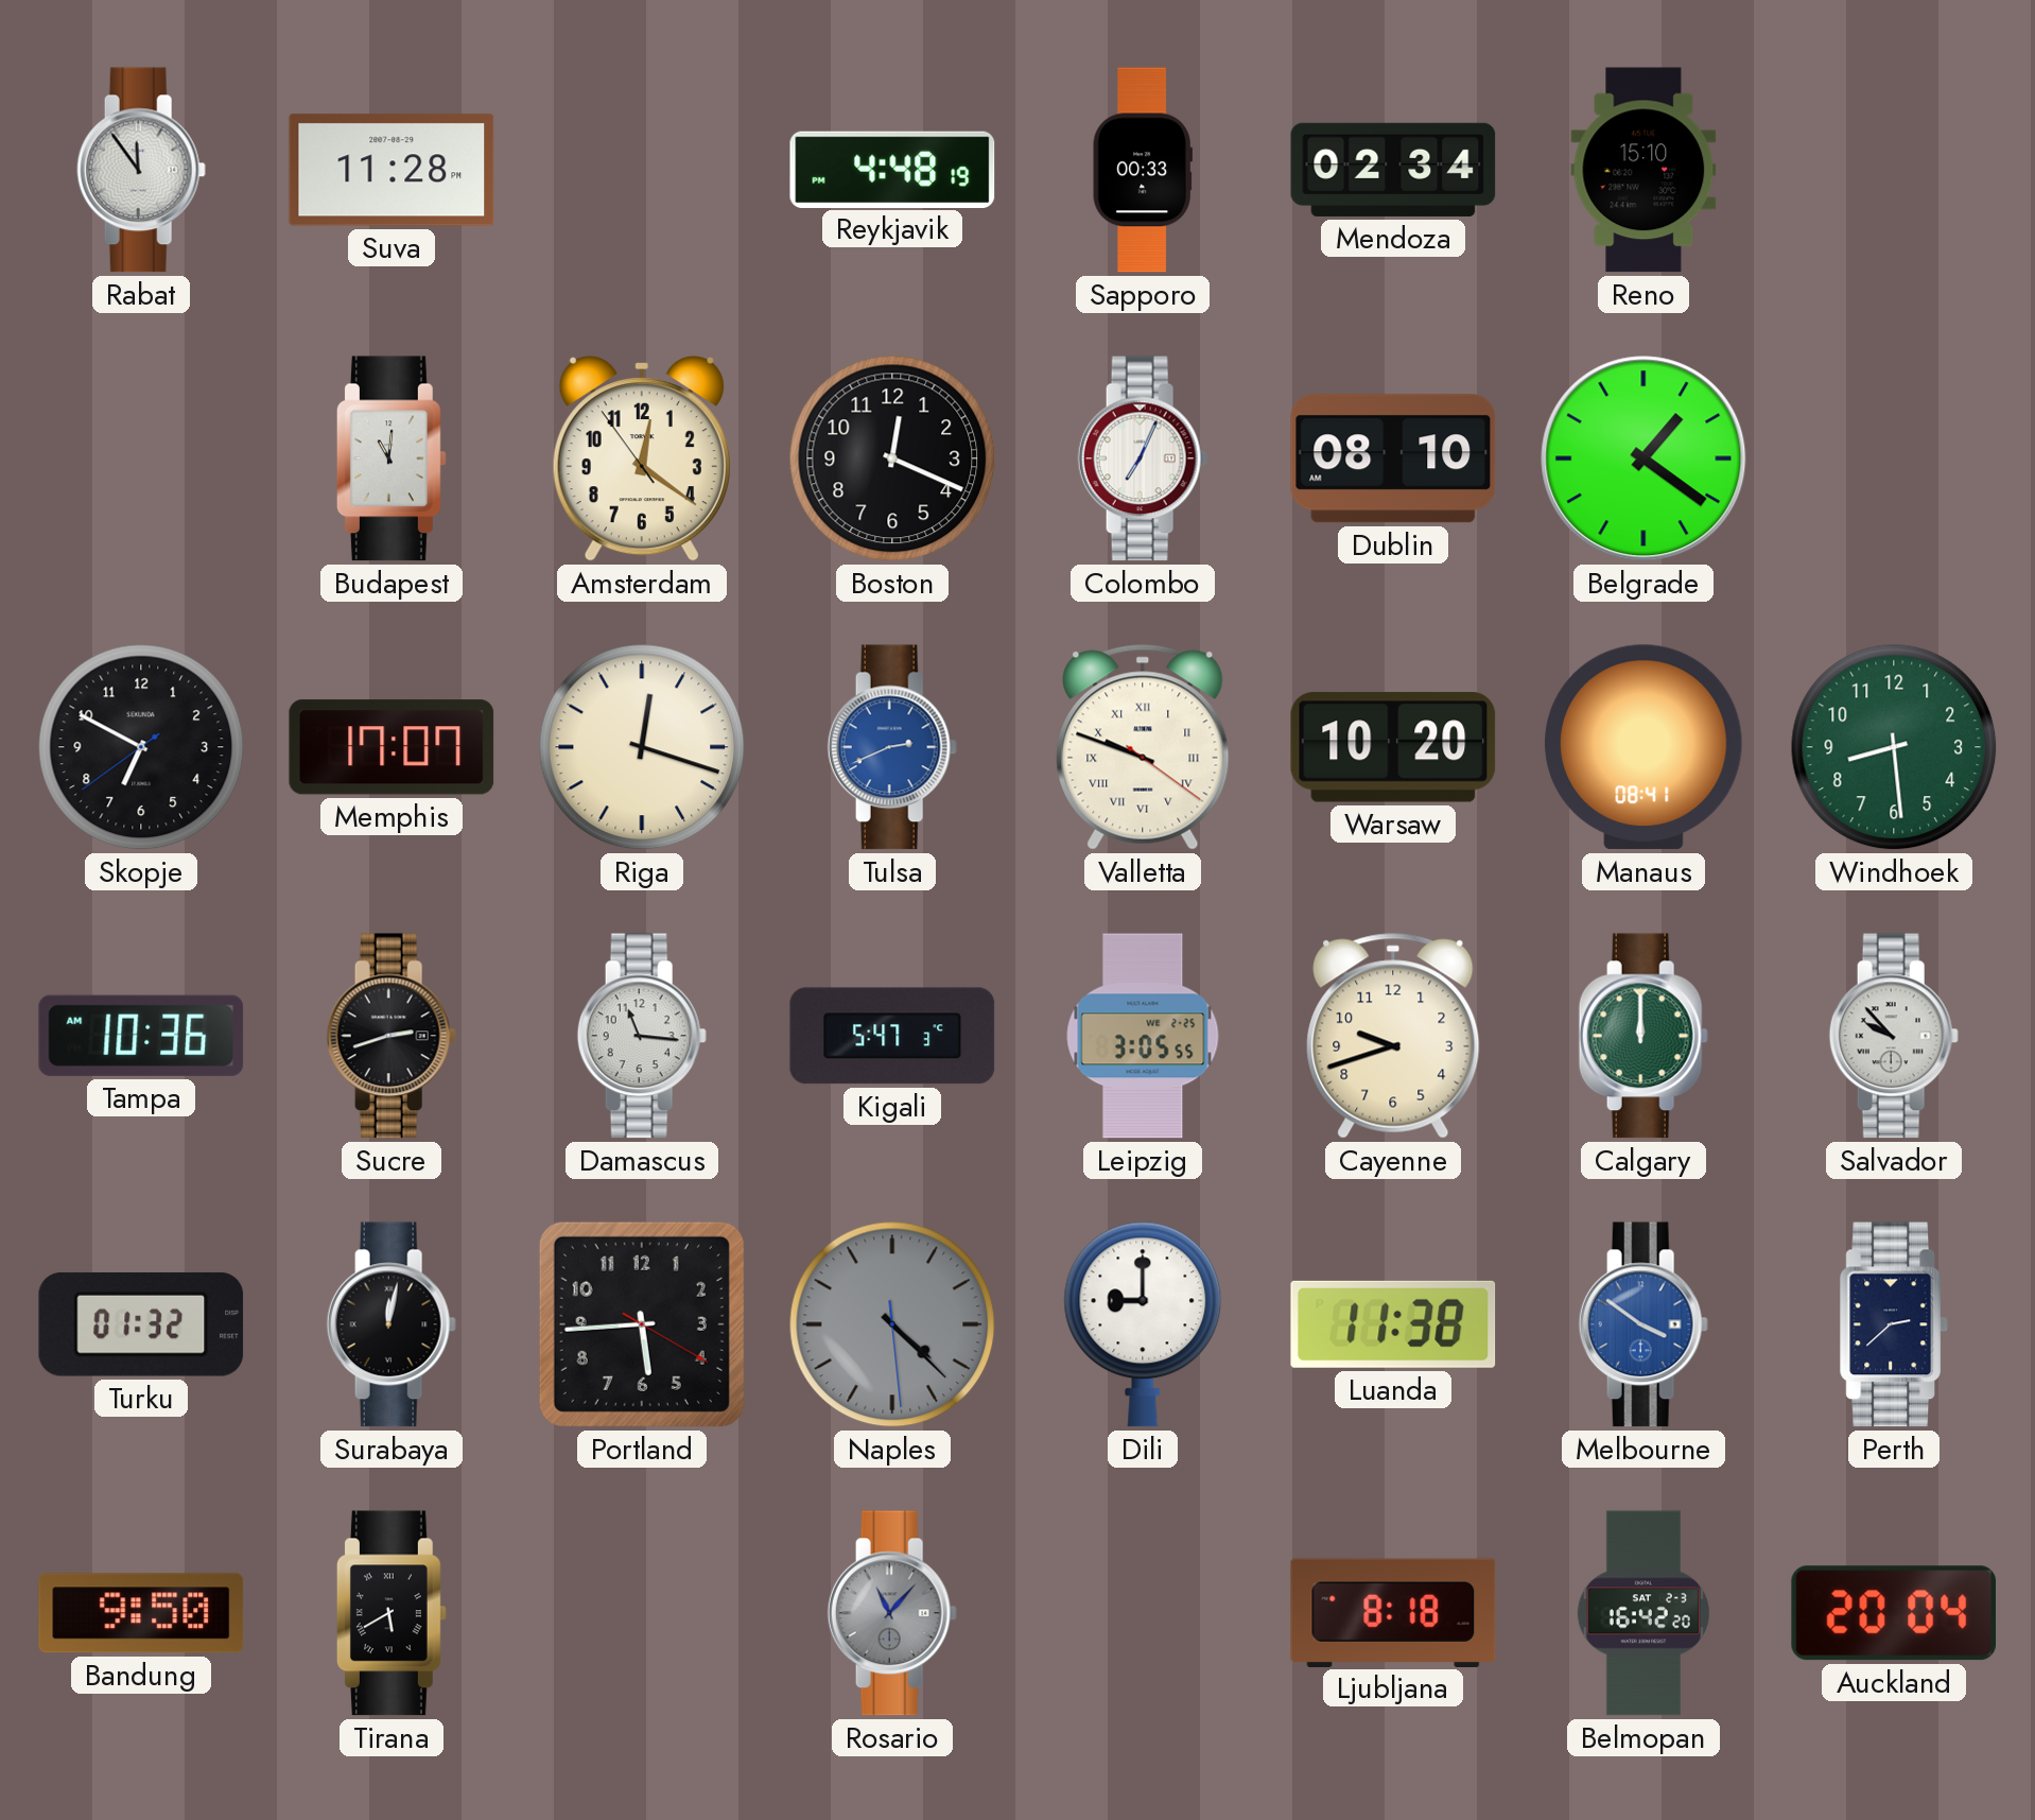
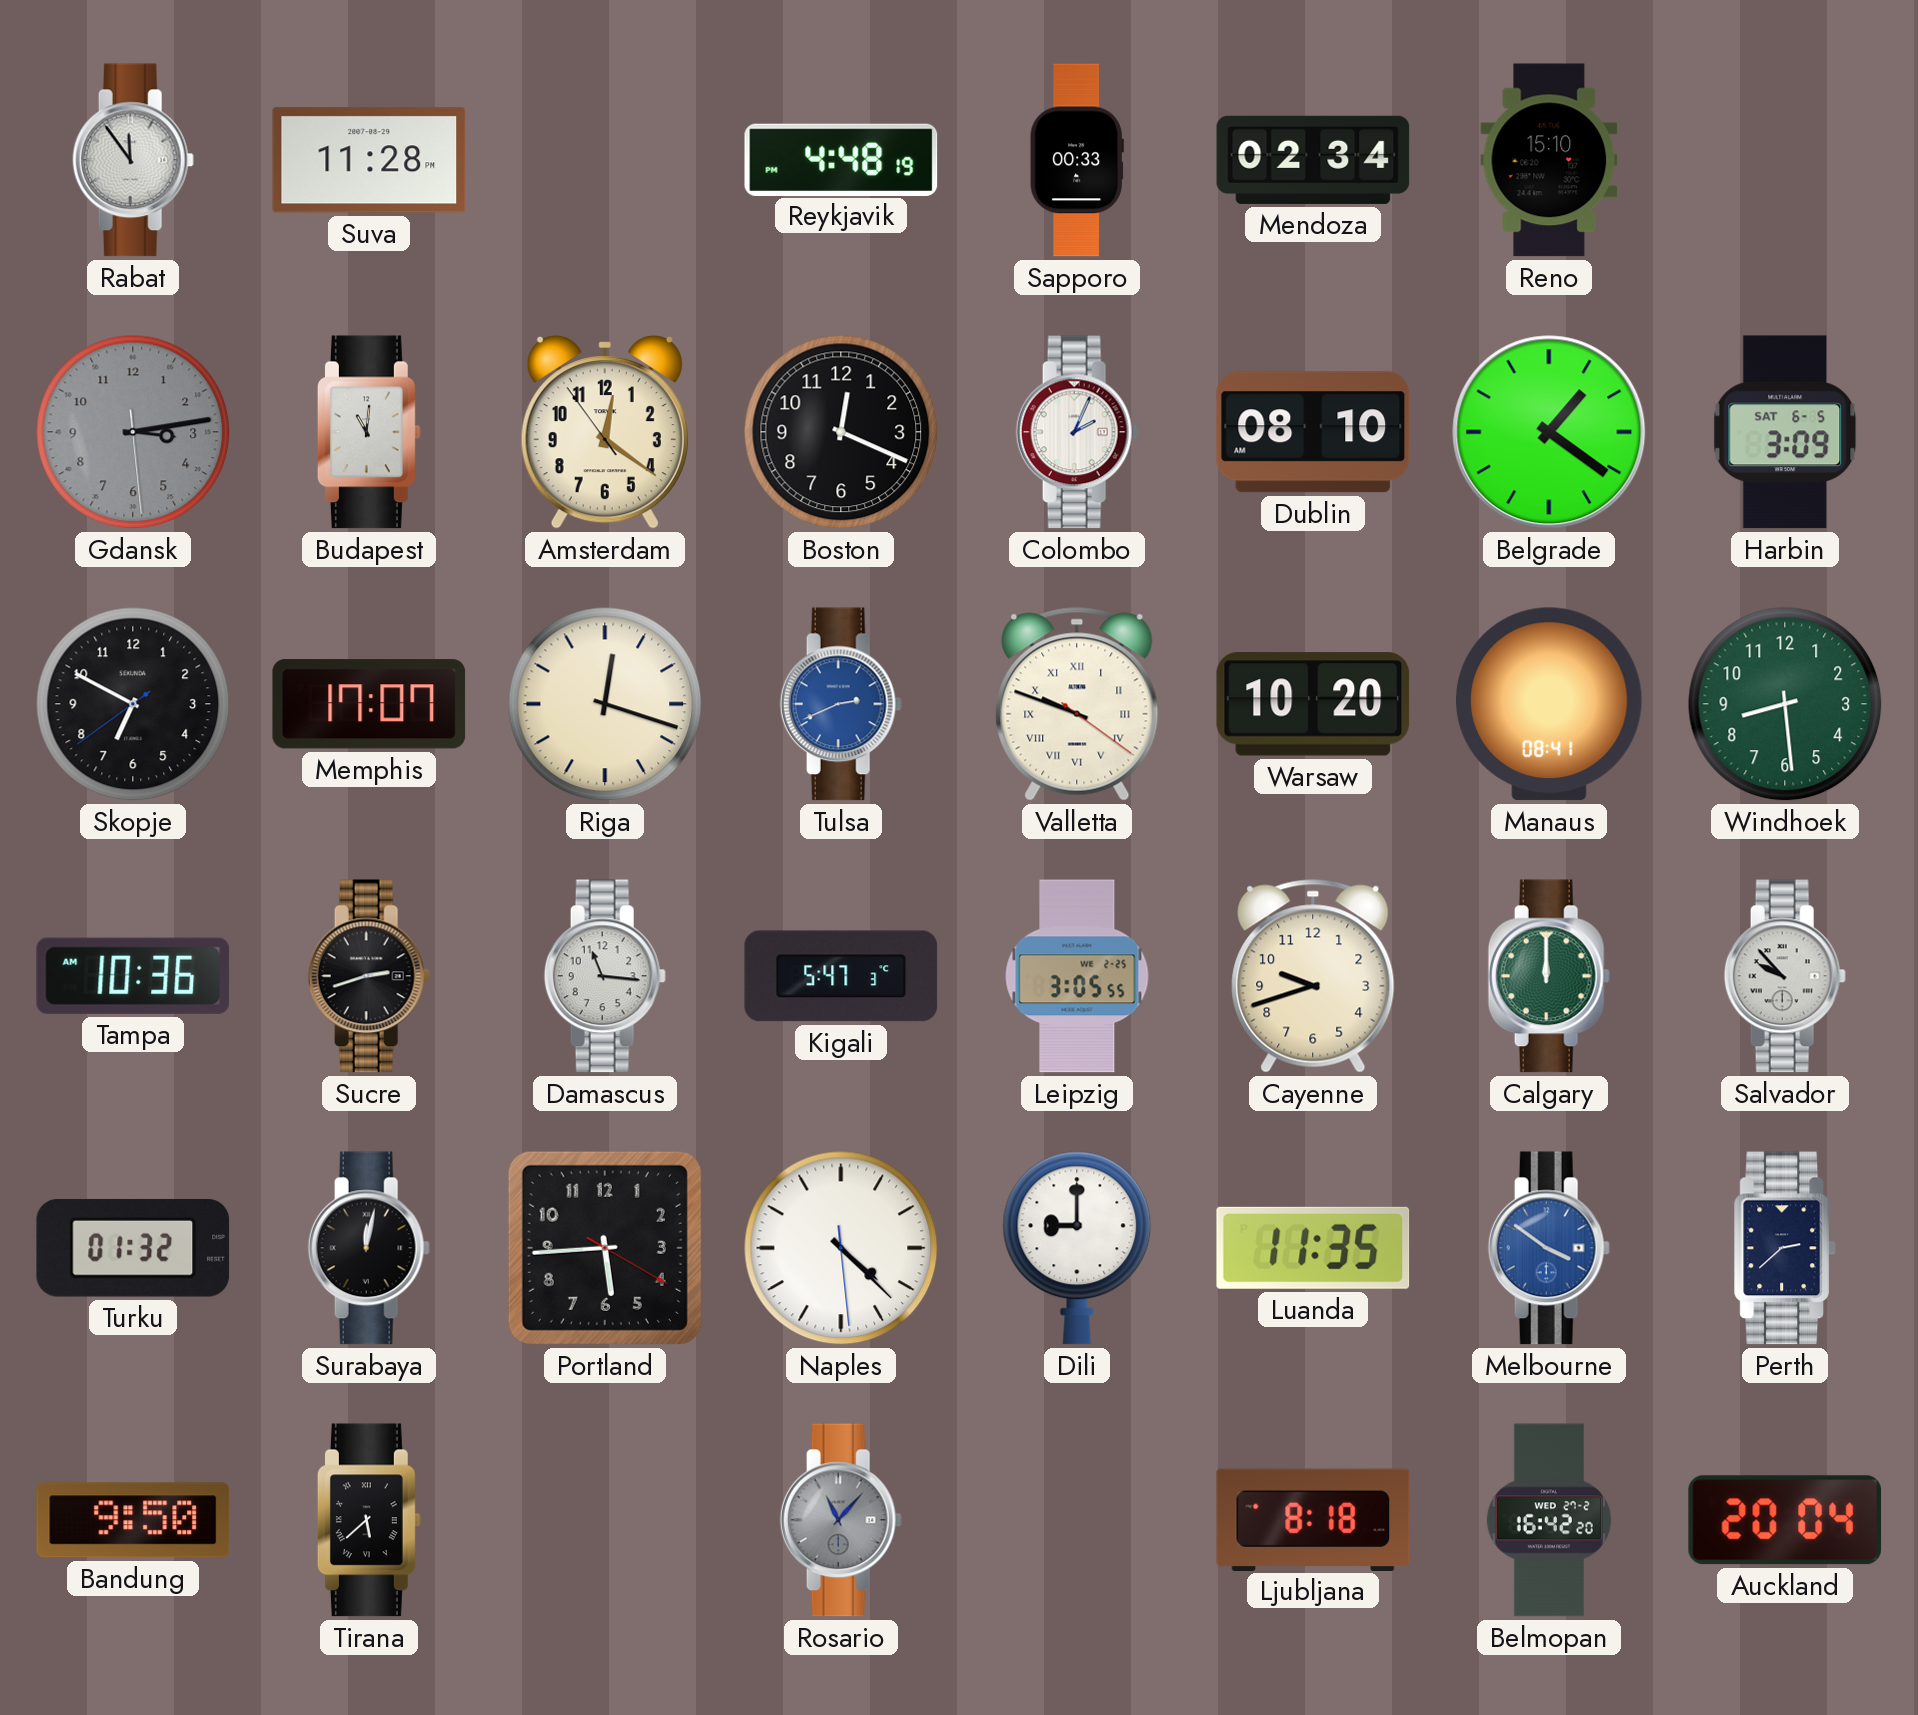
Gdansk: none -> 3:13
Colombo: 7:04 -> 2:04
Harbin: none -> 3:09
Naples dial: grey -> white
Luanda: 11:38 -> 11:35
Tirana: 5:40 -> 5:38
Belmopan date: SAT 2-3 -> WED 27-2
